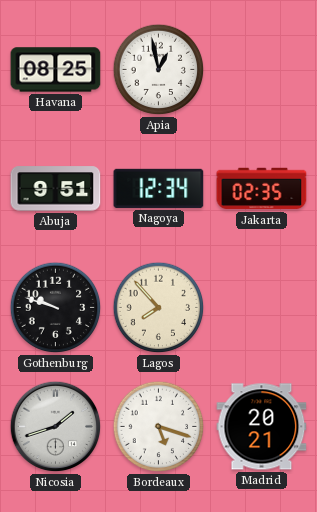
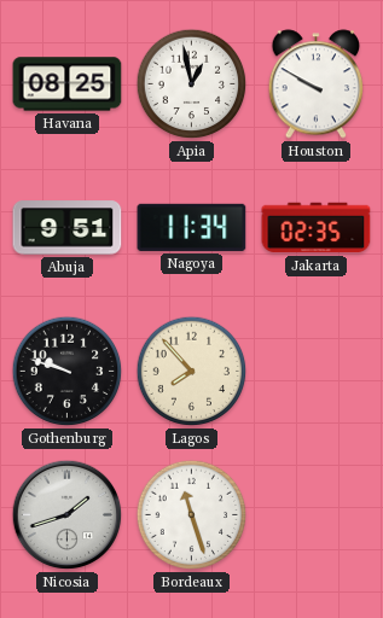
Houston: none -> 9:50
Nagoya: 12:34 -> 11:34
Bordeaux: 5:18 -> 11:27
Madrid: 20:21 -> none
